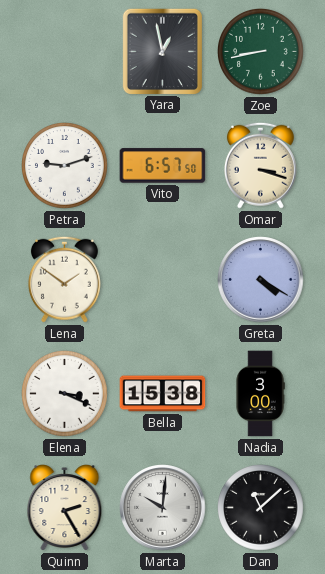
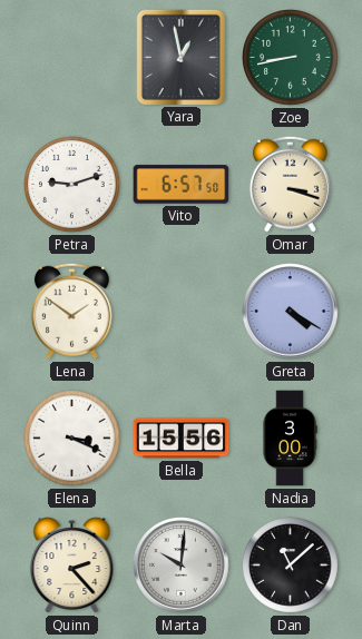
Bella: 15:38 -> 15:56
Quinn: 2:25 -> 2:23
